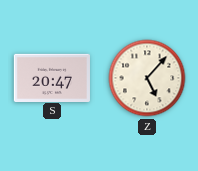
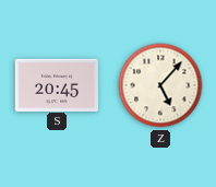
S: 20:47 -> 20:45
